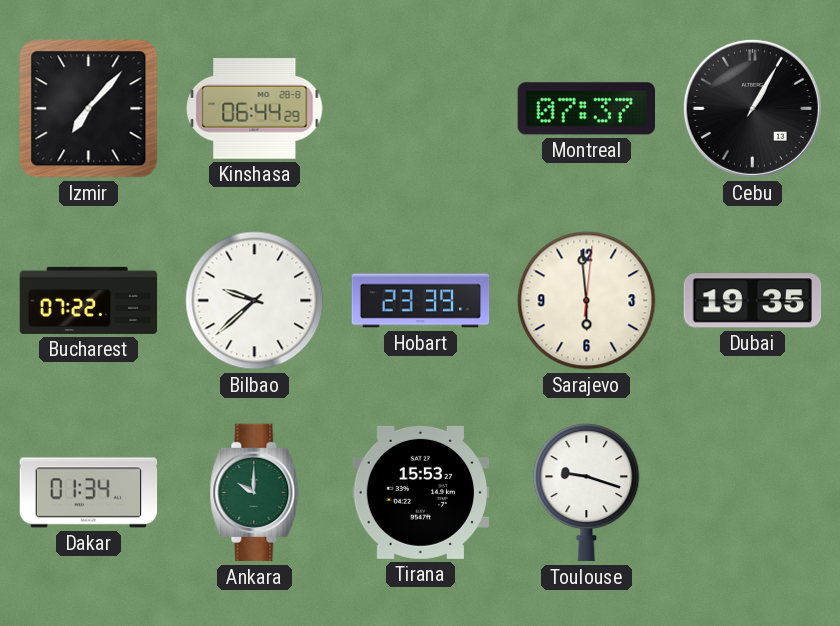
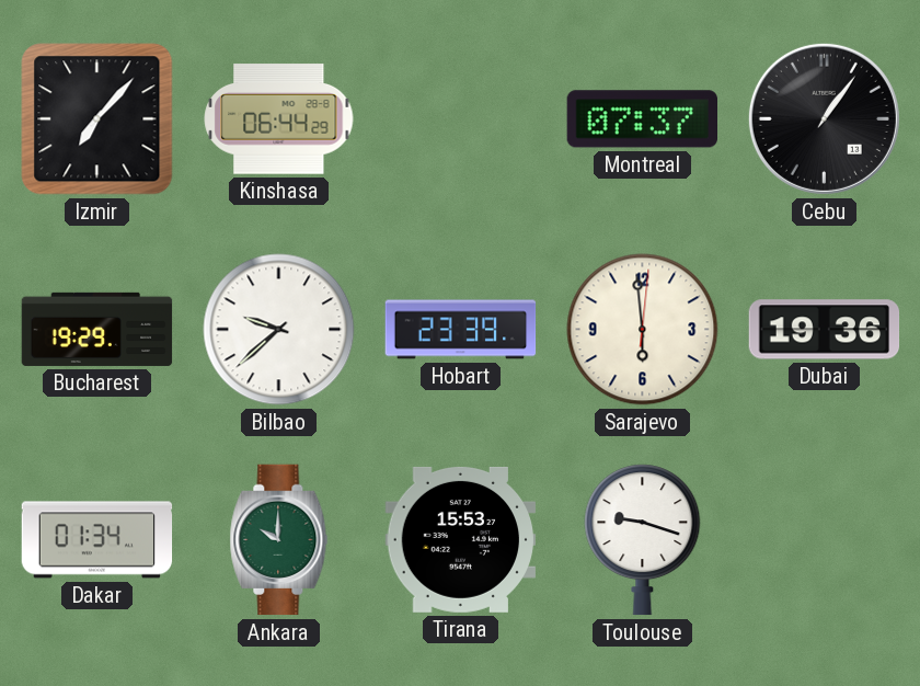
Cebu: 1:05 -> 1:06
Bucharest: 07:22 -> 19:29
Dubai: 19:35 -> 19:36
